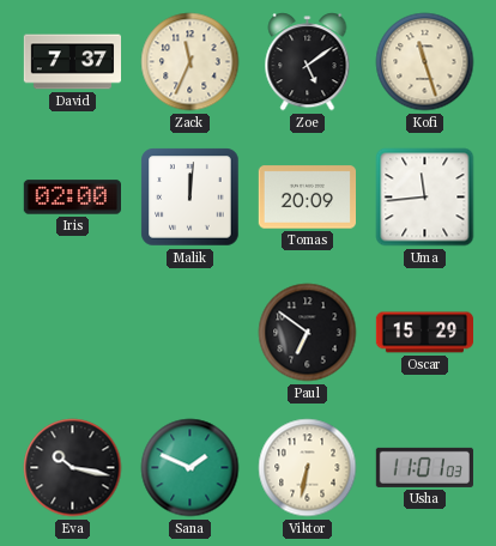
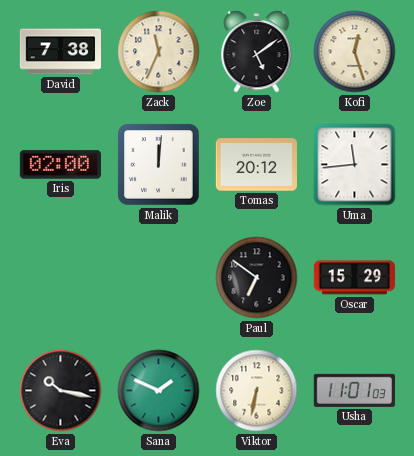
David: 7:37 -> 7:38
Kofi: 11:27 -> 12:27
Tomas: 20:09 -> 20:12
